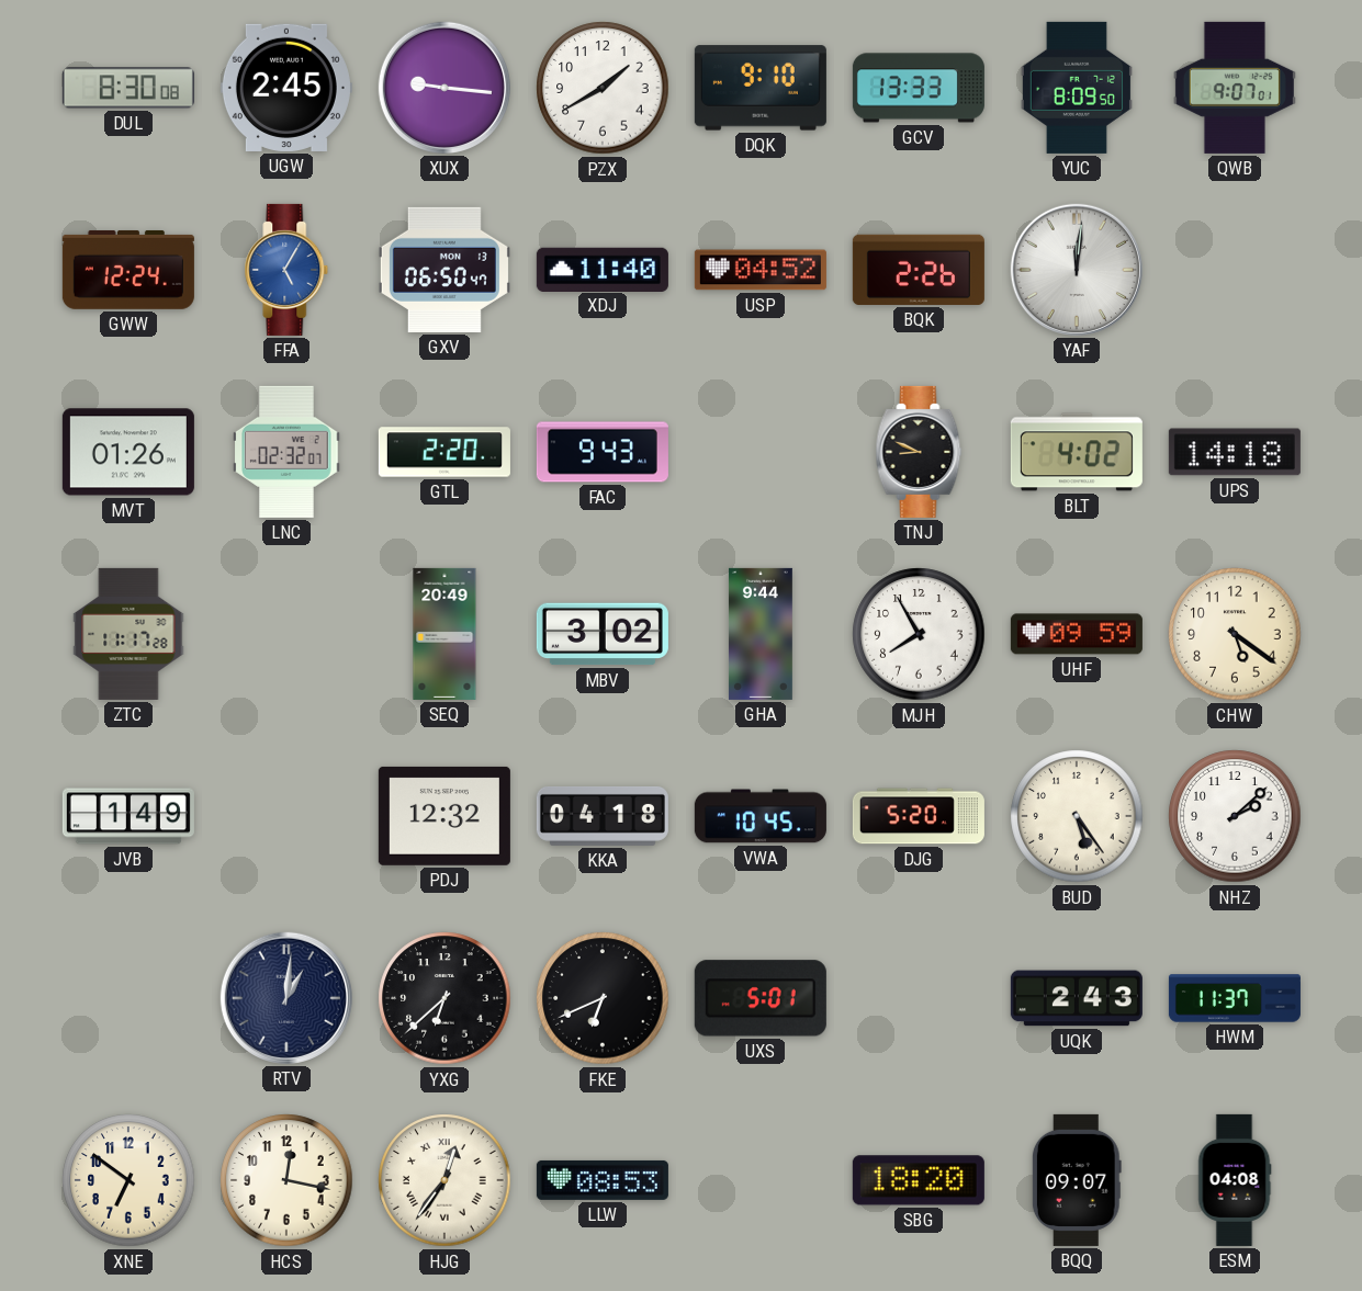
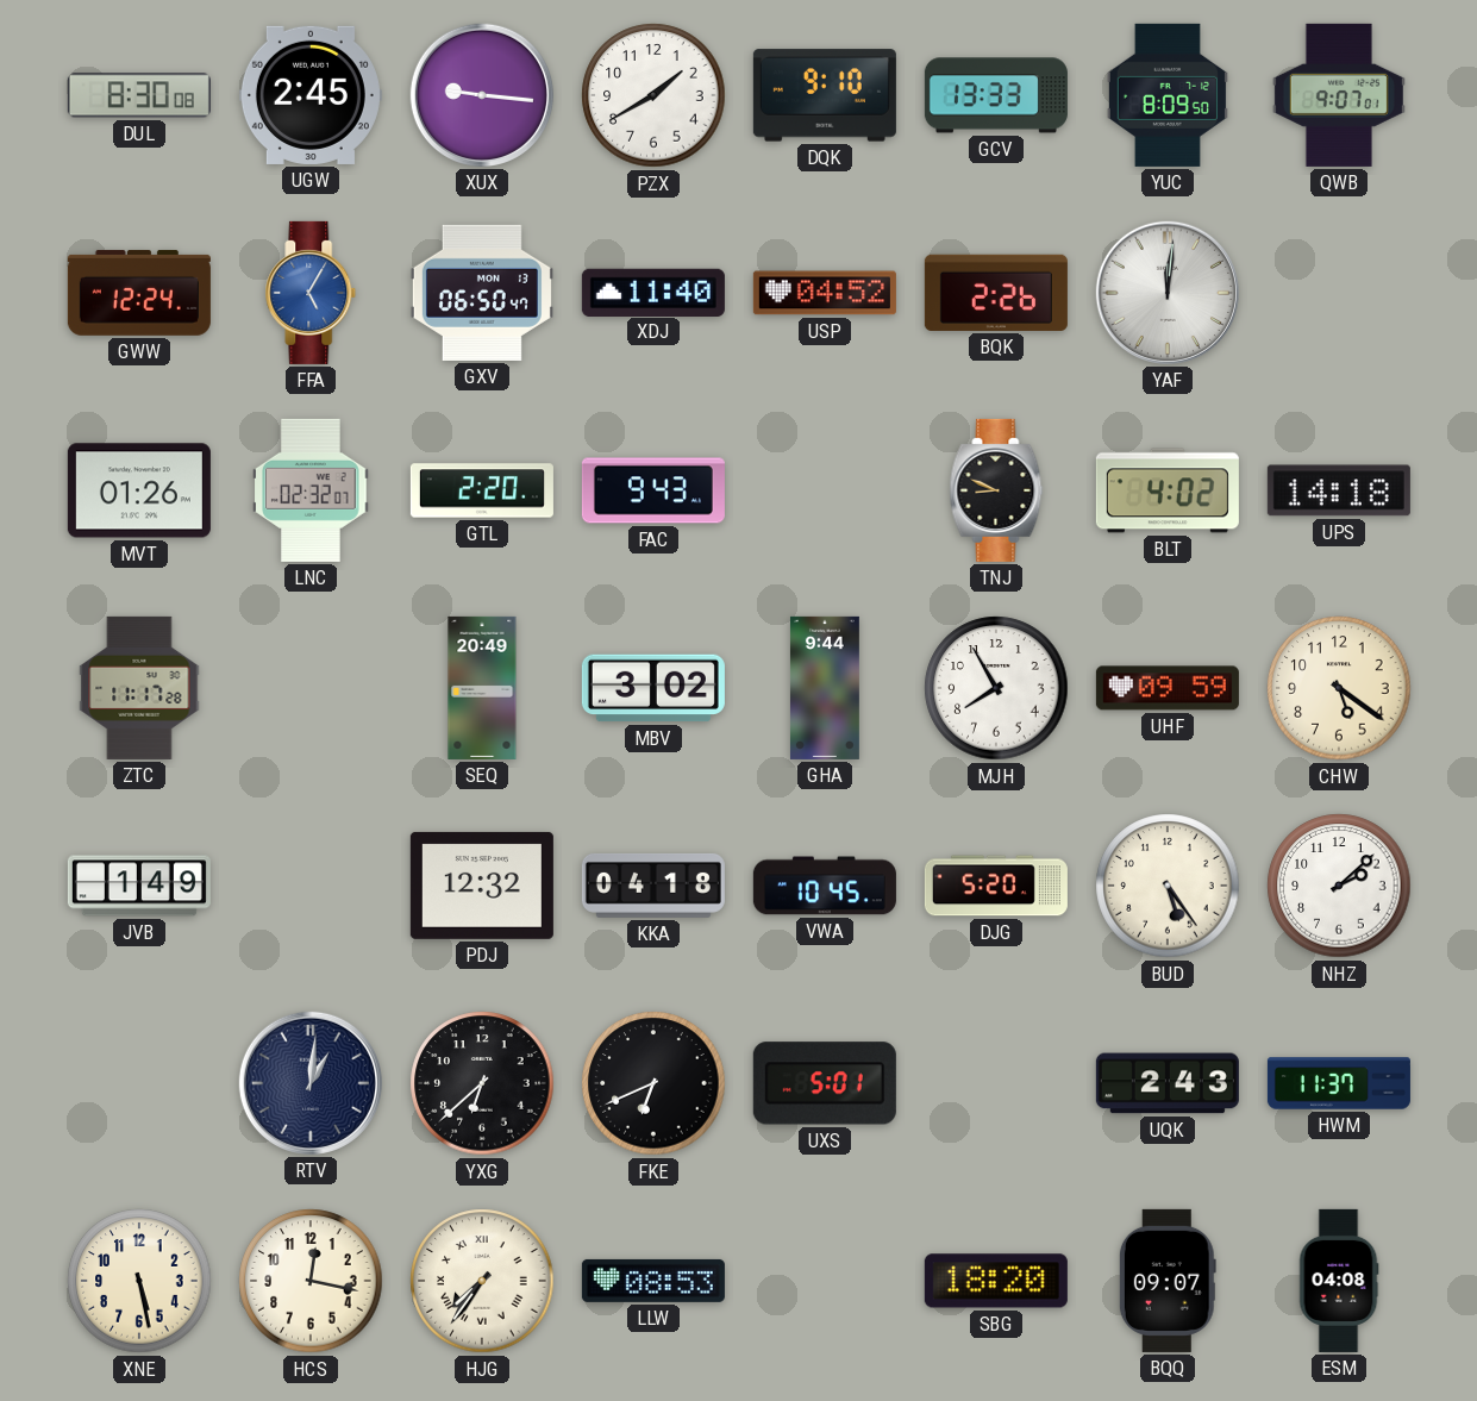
XNE: 6:51 -> 5:28
HJG: 12:36 -> 7:36
